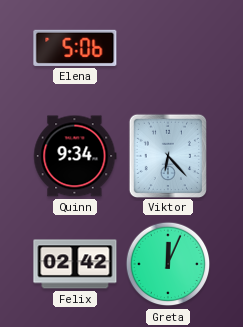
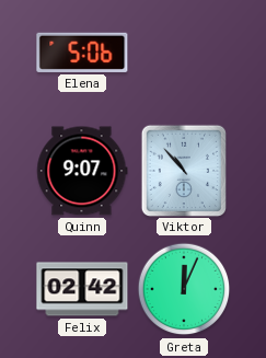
Quinn: 9:34 -> 9:07
Viktor: 6:23 -> 10:53
